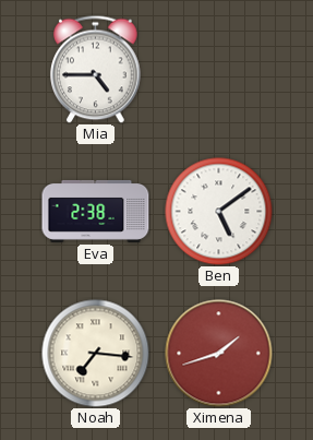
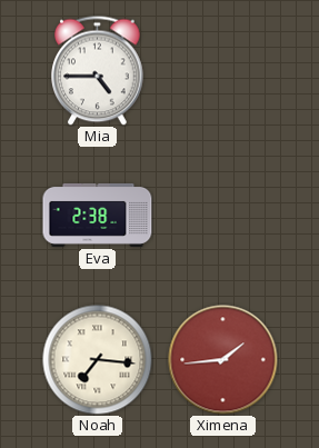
Ben: 5:09 -> none
Ximena: 1:42 -> 1:44
